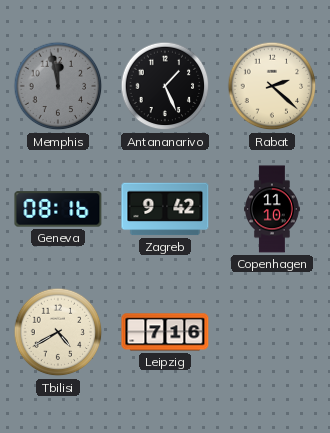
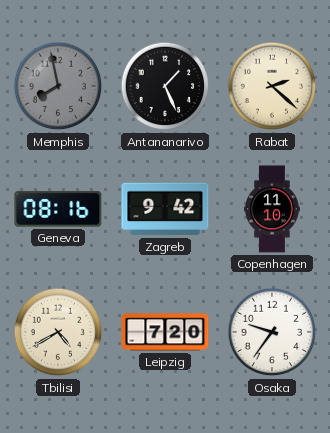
Memphis: 11:58 -> 7:58
Leipzig: 7:16 -> 7:20
Osaka: none -> 9:36
